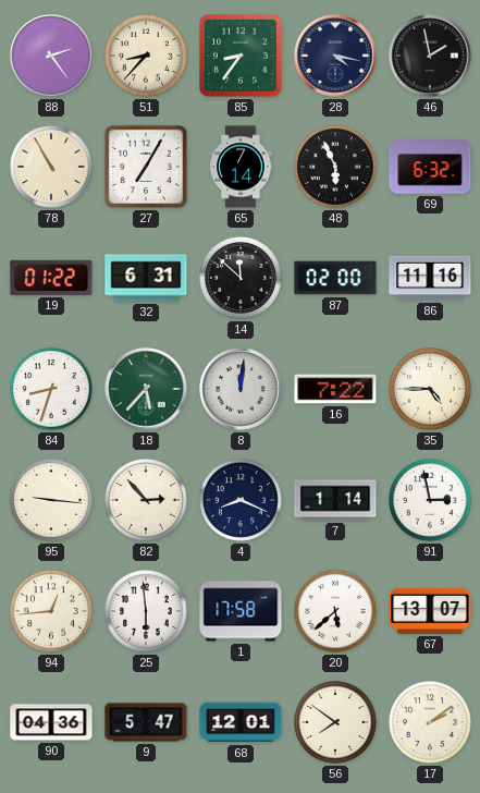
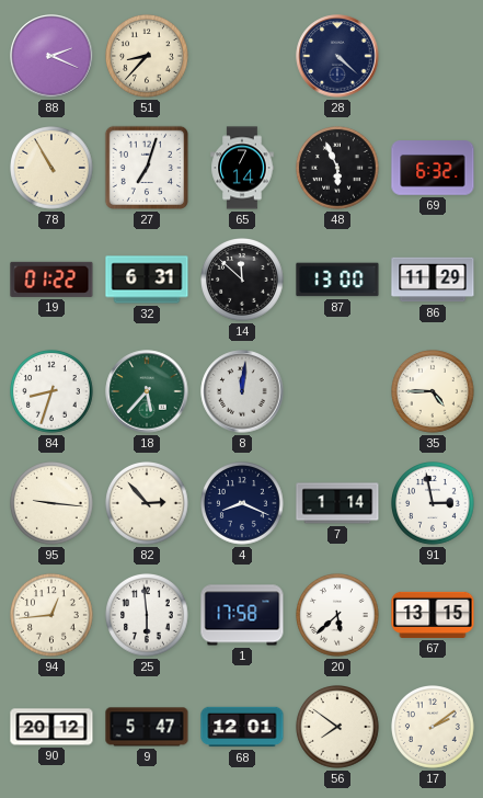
88: 2:24 -> 2:19
85: 8:36 -> none
28: 4:17 -> 4:22
46: 1:58 -> none
27: 7:05 -> 7:03
87: 02:00 -> 13:00
86: 11:16 -> 11:29
16: 7:22 -> none
67: 13:07 -> 13:15
90: 04:36 -> 20:12
